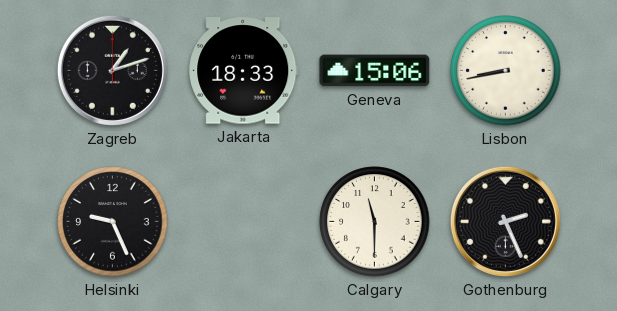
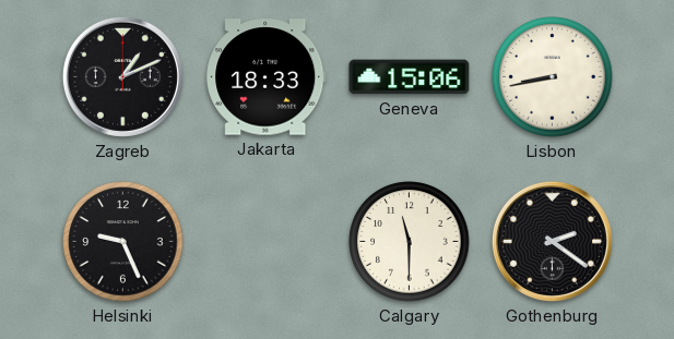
Zagreb: 1:12 -> 1:11
Gothenburg: 2:26 -> 2:21
